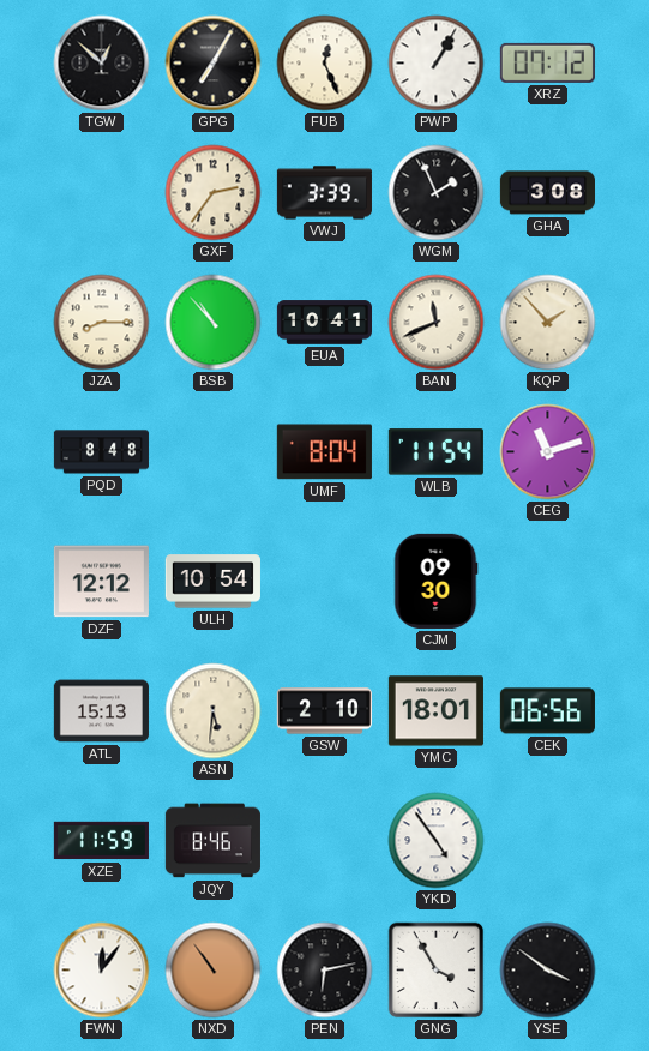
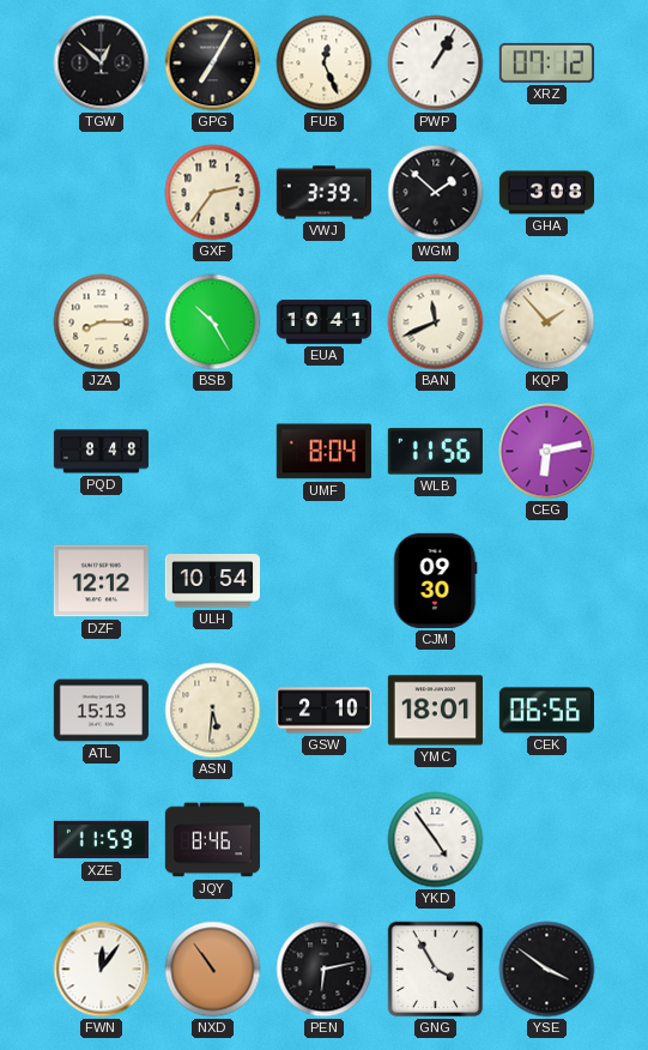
WGM: 1:56 -> 1:52
BSB: 10:53 -> 10:25
WLB: 11:54 -> 11:56
CEG: 11:12 -> 6:13
